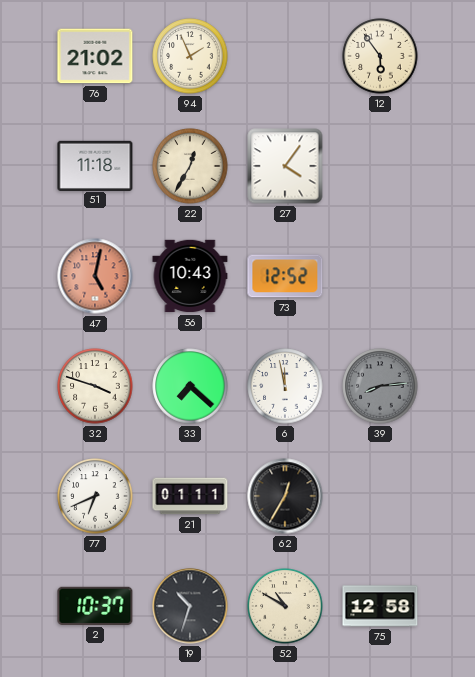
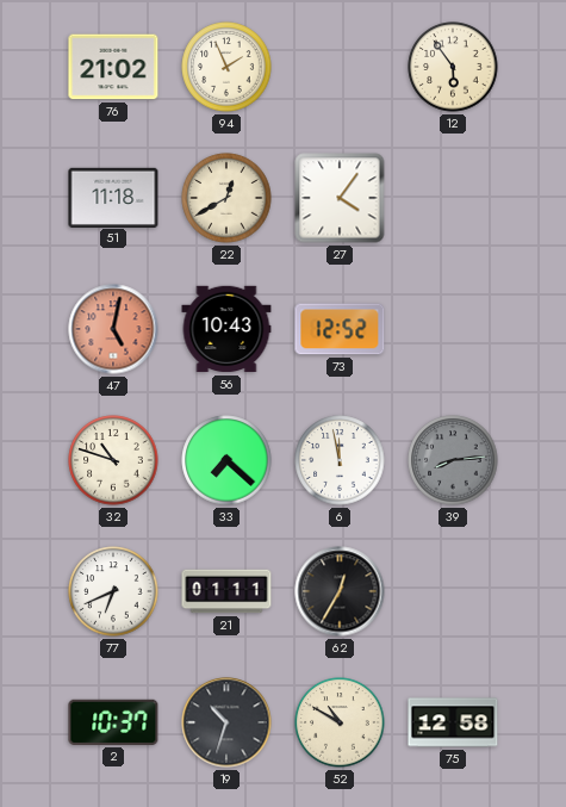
22: 12:35 -> 12:40
32: 3:48 -> 10:48
